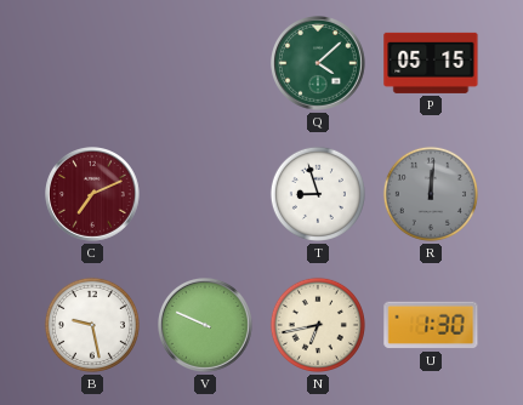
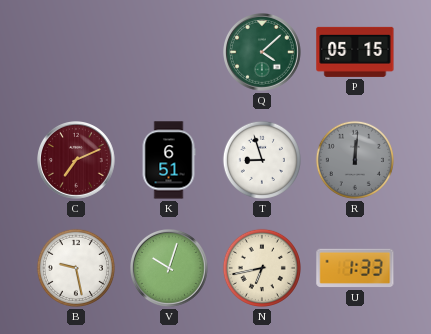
K: none -> 6:51
V: 9:49 -> 10:03
U: 1:30 -> 1:33
